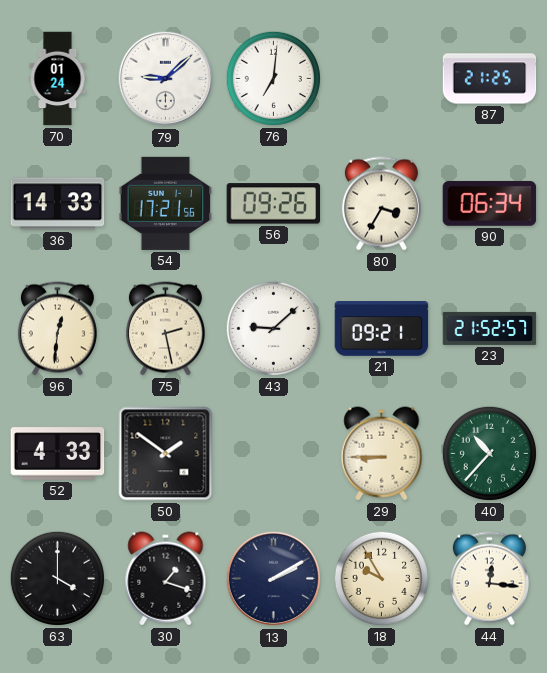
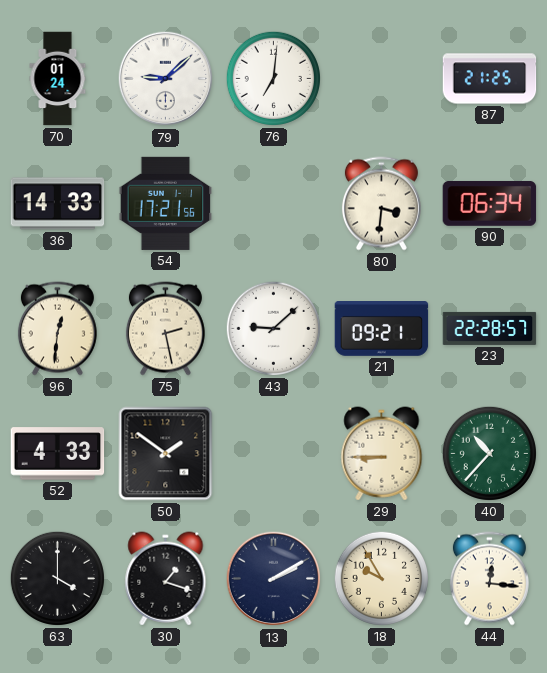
56: 09:26 -> none
80: 3:35 -> 3:31
23: 21:52 -> 22:28
